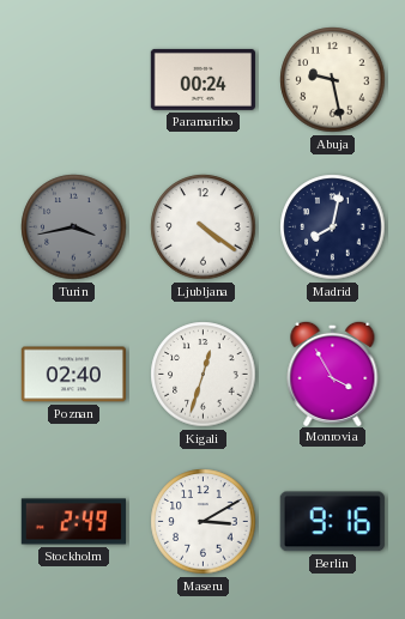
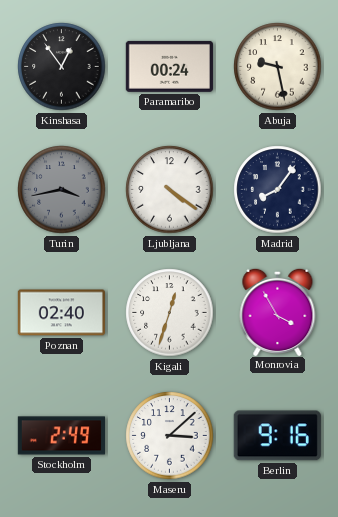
Kinshasa: none -> 12:54
Madrid: 8:02 -> 8:06
Maseru: 3:10 -> 3:08
